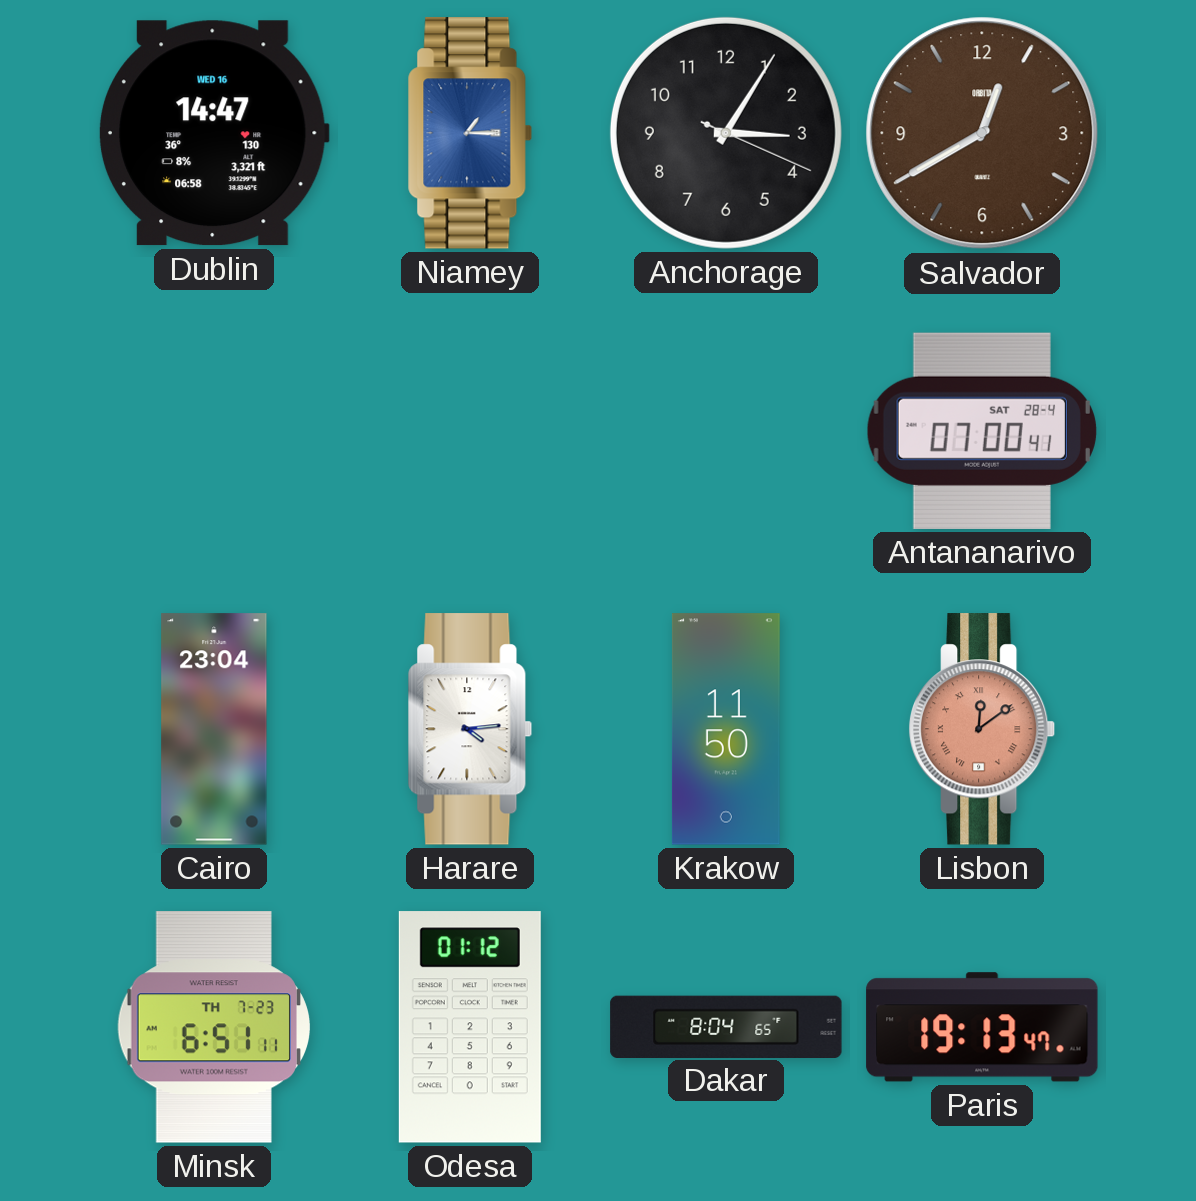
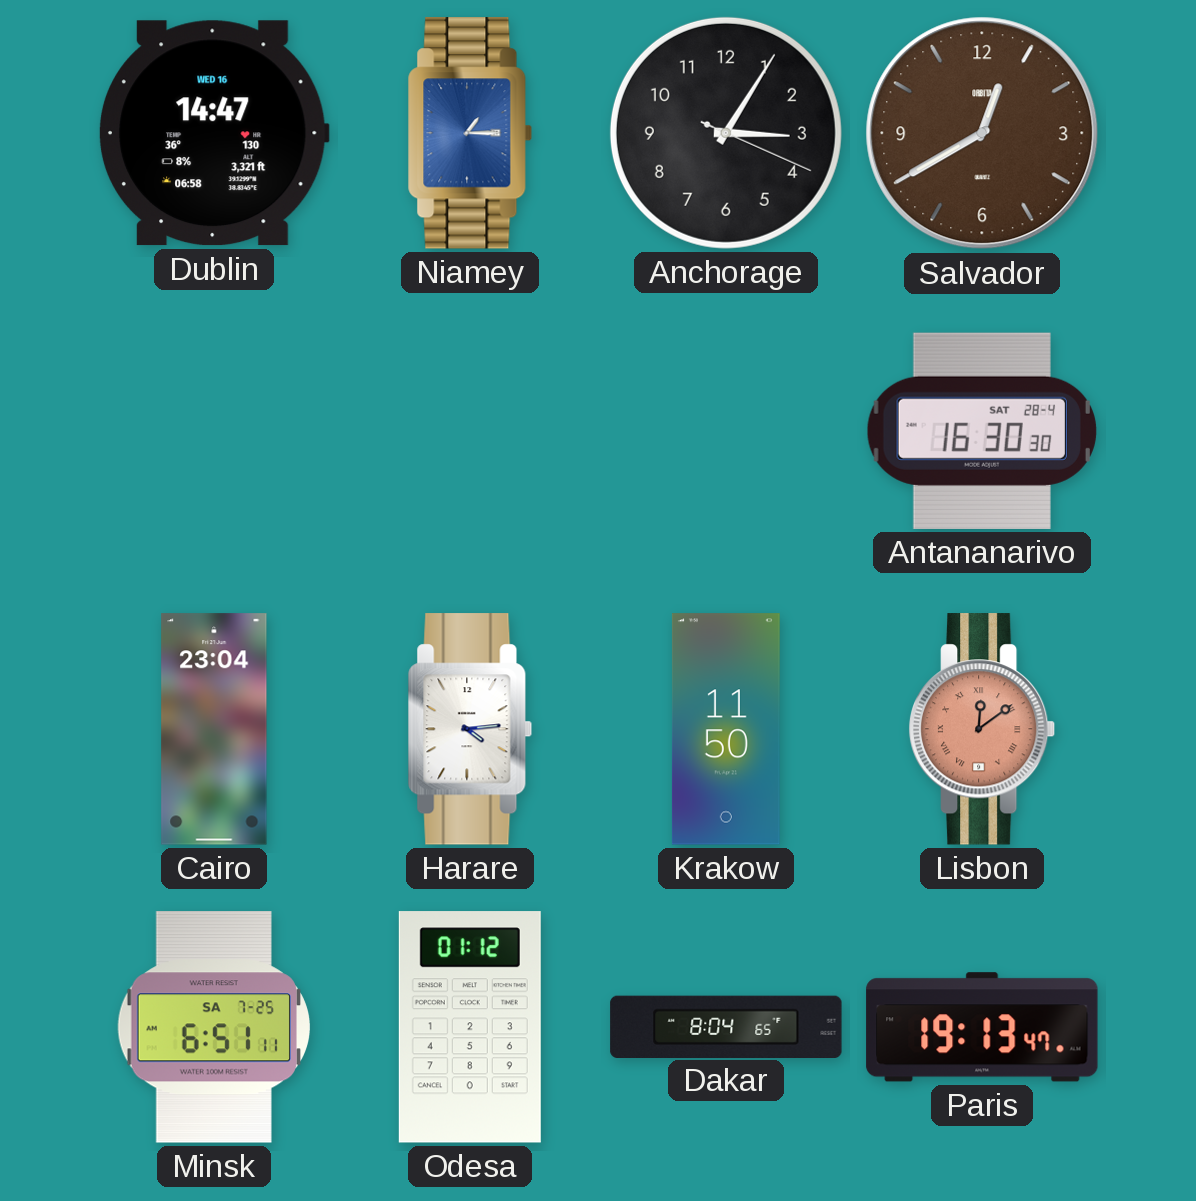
Antananarivo: 07:00 -> 16:30
Minsk date: TH 7-23 -> SA 7-25
